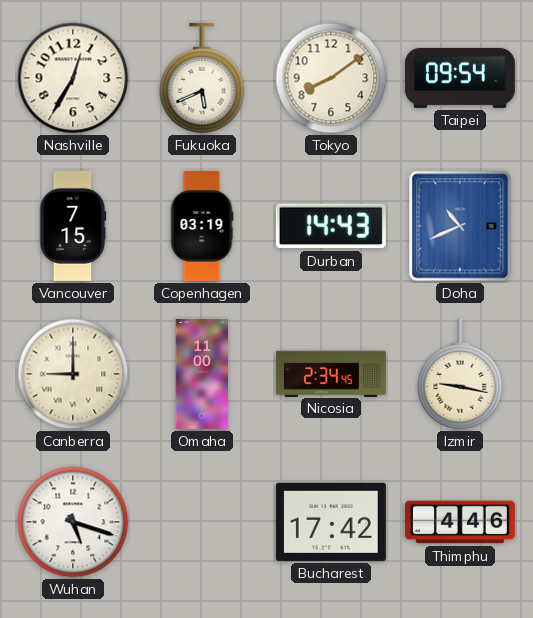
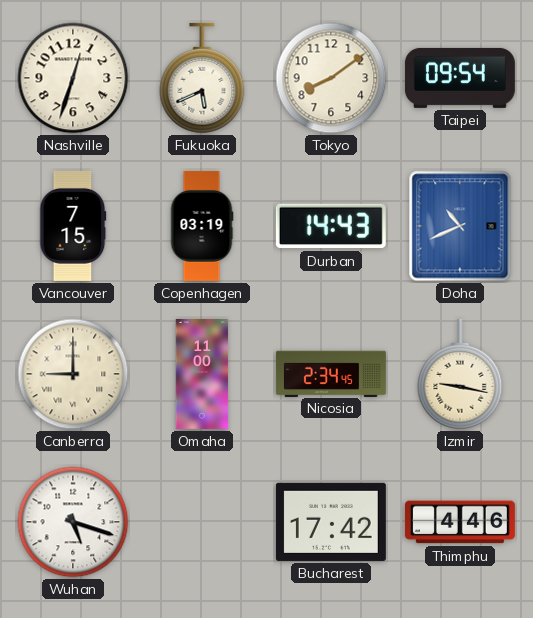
Nashville: 12:35 -> 12:33
